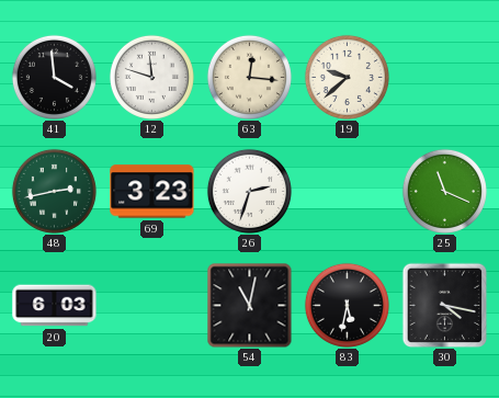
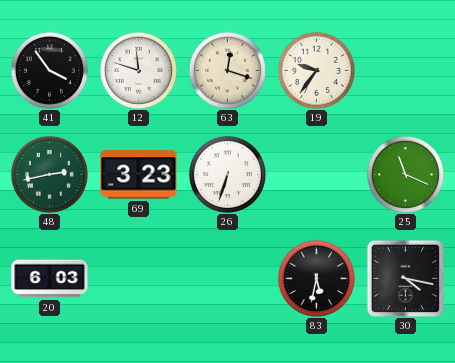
41: 3:59 -> 3:54
63: 12:16 -> 12:18
19: 9:38 -> 9:36
26: 2:33 -> 6:33
54: 11:02 -> none
